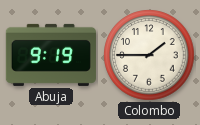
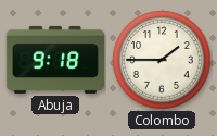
Abuja: 9:19 -> 9:18
